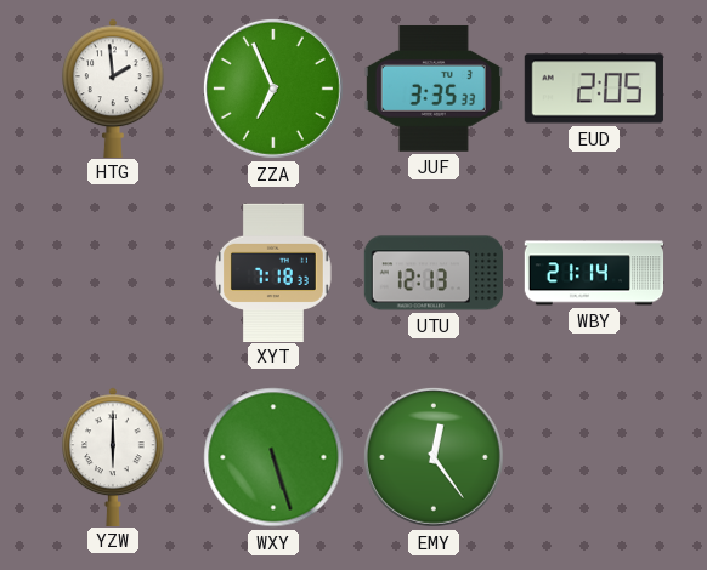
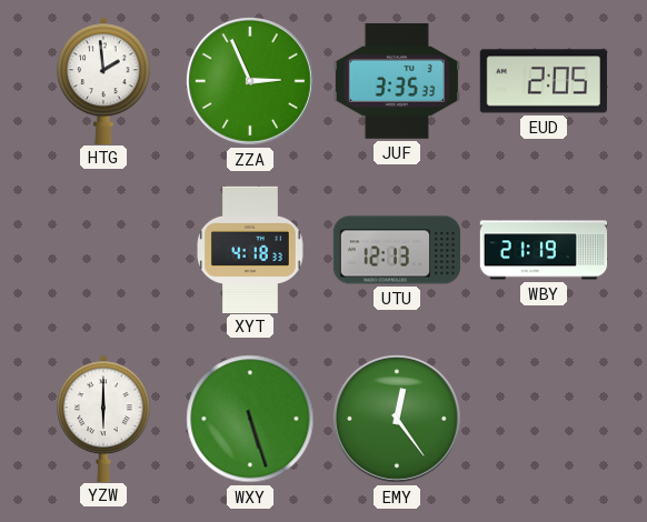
ZZA: 6:56 -> 2:56
XYT: 7:18 -> 4:18
WBY: 21:14 -> 21:19
